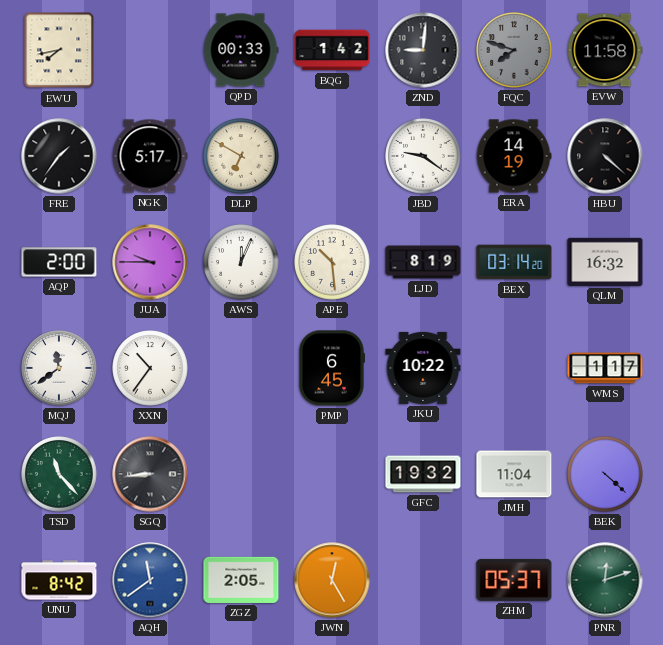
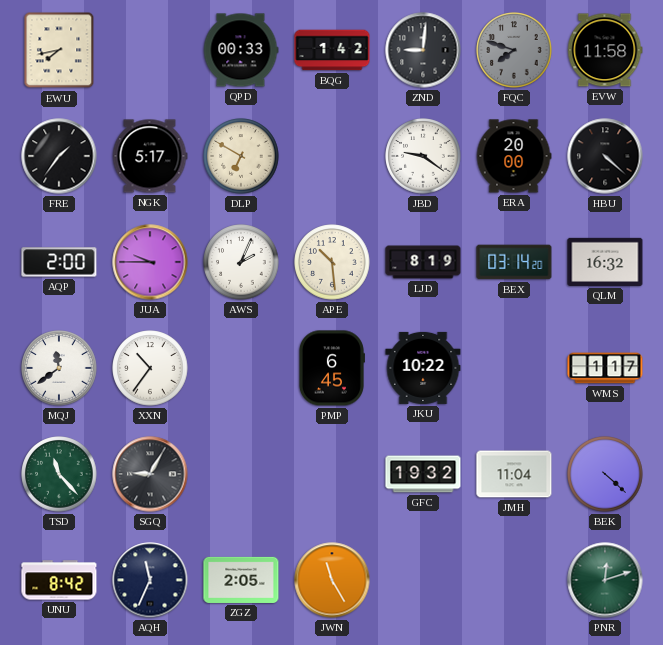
ERA: 14:19 -> 20:00
AWS: 12:04 -> 2:04
SGQ: 8:44 -> 9:05
AQH: 11:39 -> 11:34
AQH dial: blue -> navy
JWN: 12:25 -> 11:25
ZHM: 05:37 -> none
